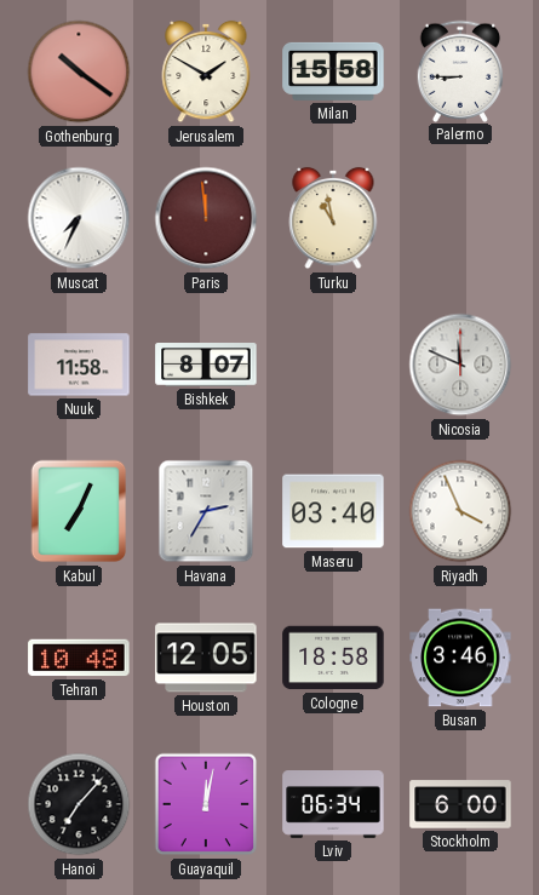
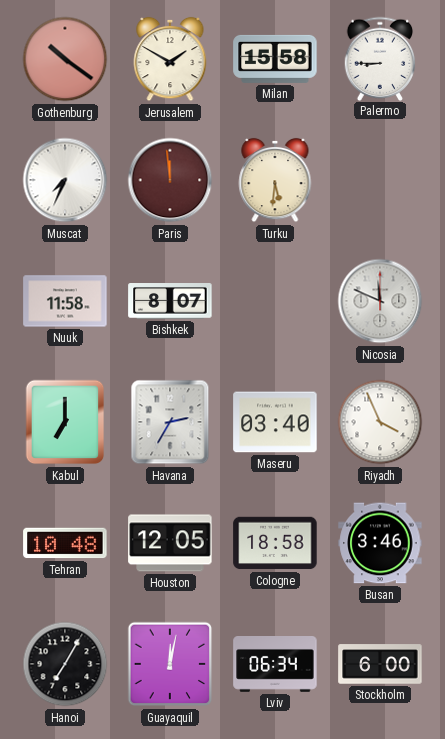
Turku: 10:58 -> 5:31
Kabul: 7:04 -> 7:00
Hanoi: 7:07 -> 7:05
